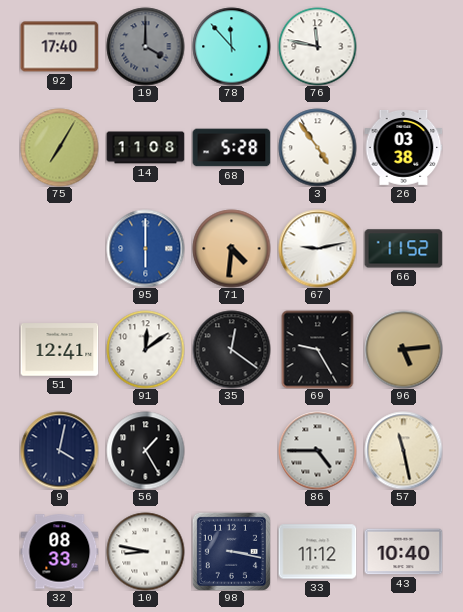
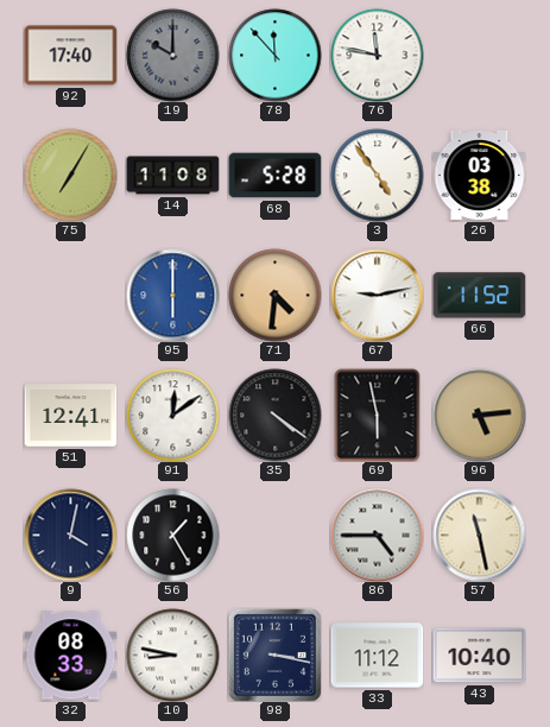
19: 4:00 -> 10:00
35: 12:21 -> 4:21
69: 9:25 -> 5:58
